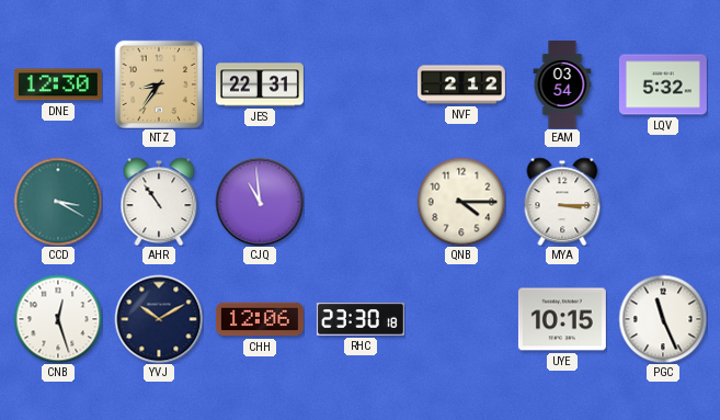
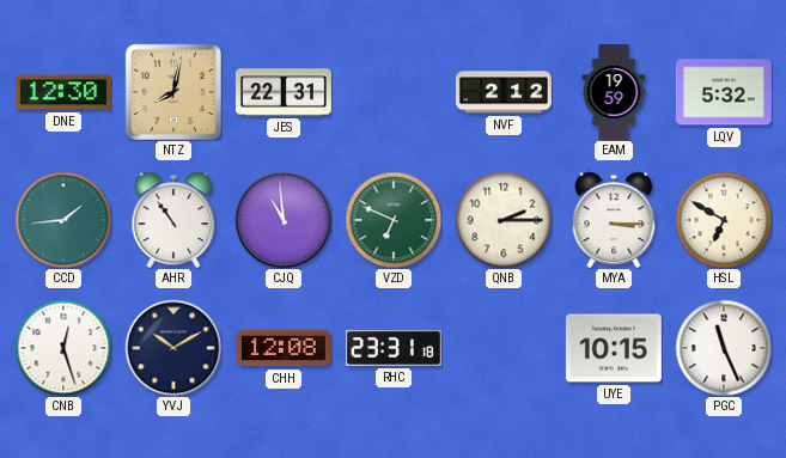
NTZ: 8:36 -> 8:02
EAM: 03:54 -> 19:59
CCD: 3:20 -> 1:44
VZD: none -> 6:49
QNB: 4:15 -> 2:15
HSL: none -> 6:50
CHH: 12:06 -> 12:08
RHC: 23:30 -> 23:31
